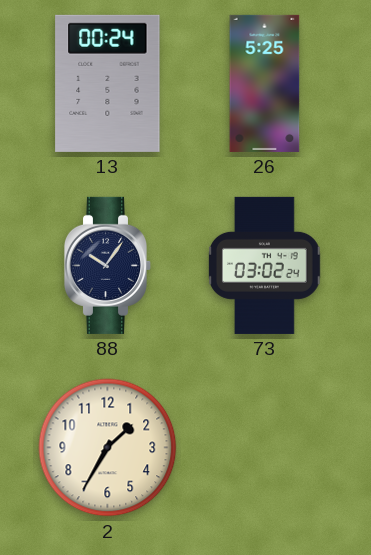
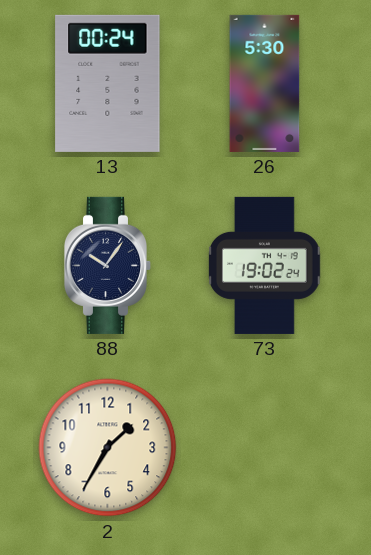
26: 5:25 -> 5:30
73: 03:02 -> 19:02
